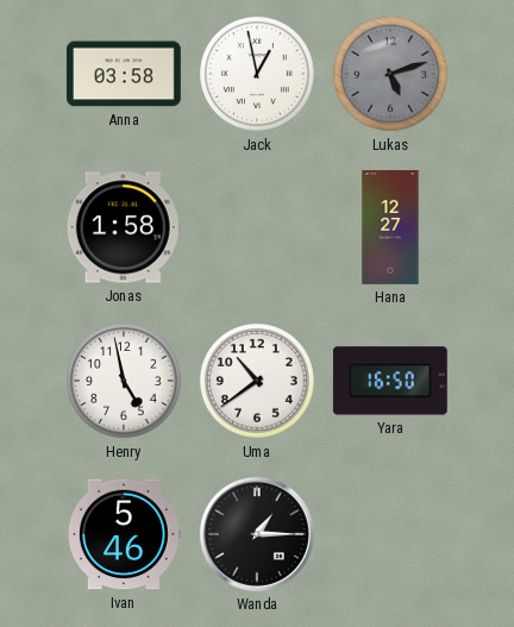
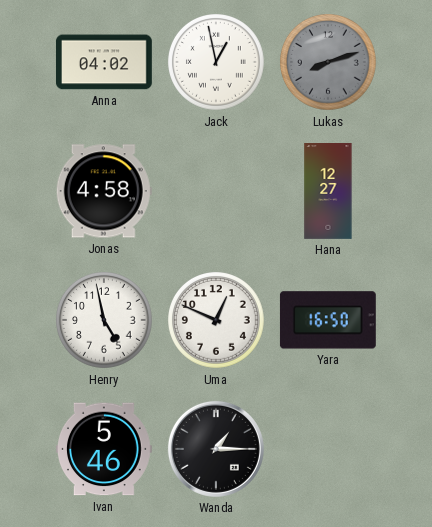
Anna: 03:58 -> 04:02
Lukas: 5:12 -> 8:12
Jonas: 1:58 -> 4:58
Uma: 10:39 -> 12:49
